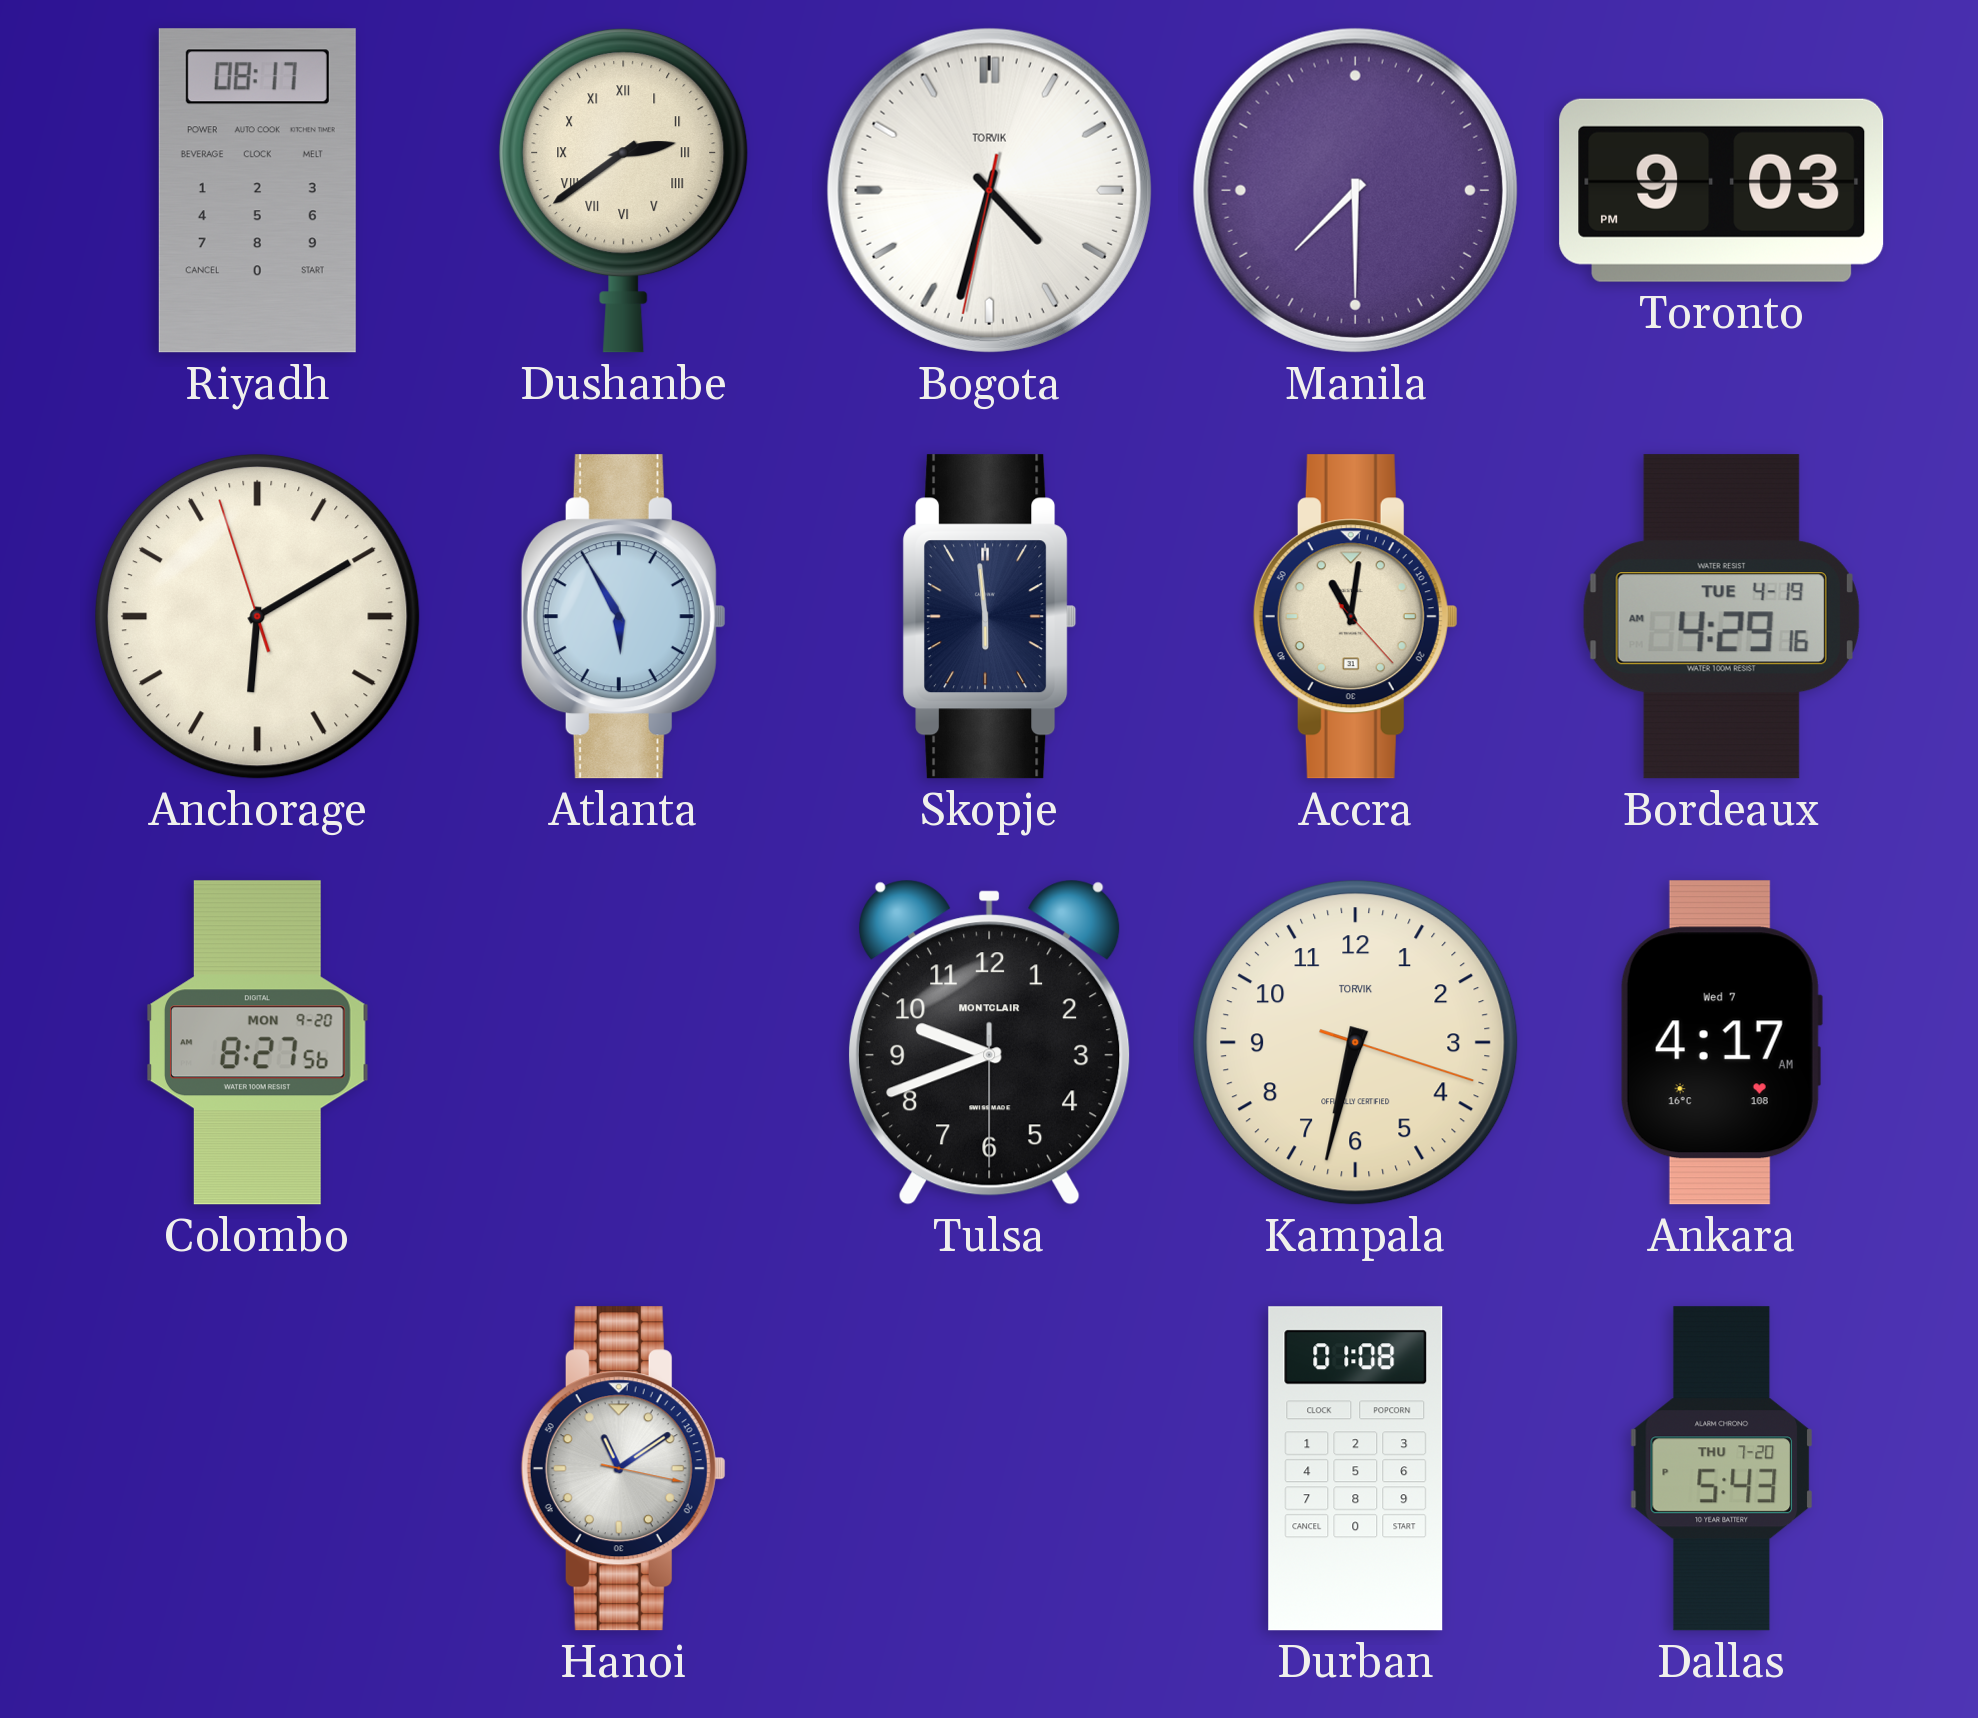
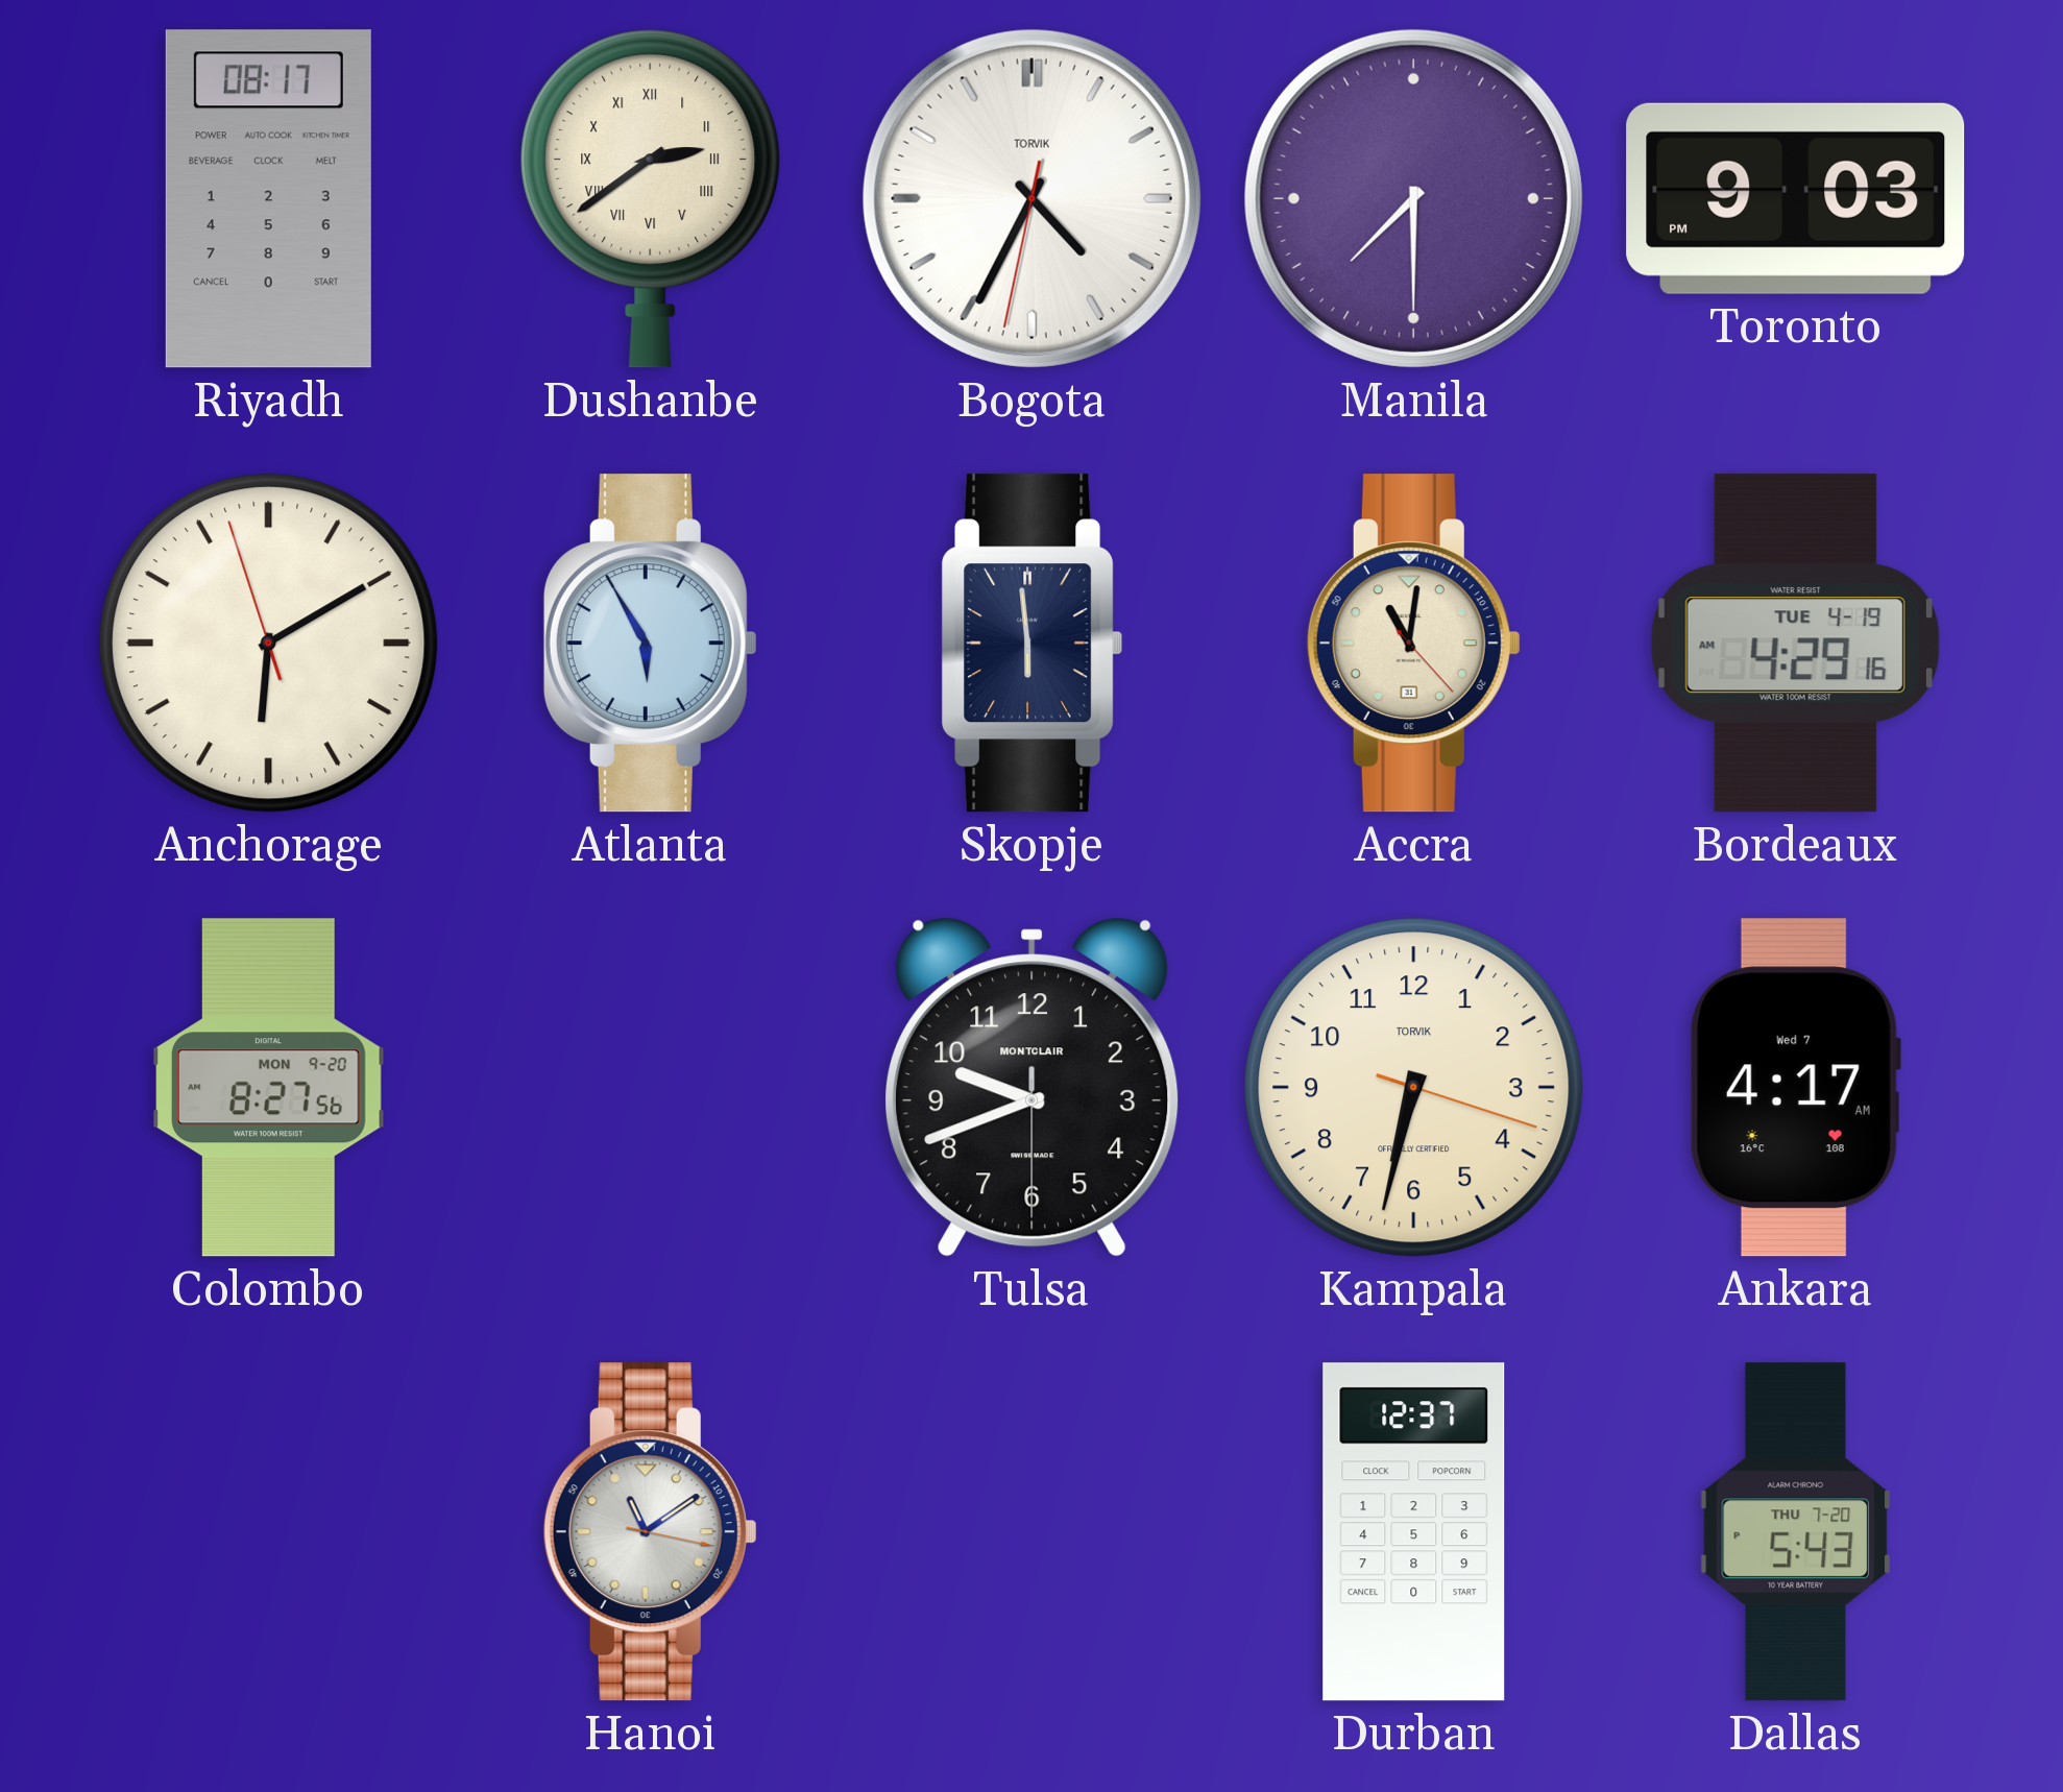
Bogota: 4:32 -> 4:34
Durban: 01:08 -> 12:37
